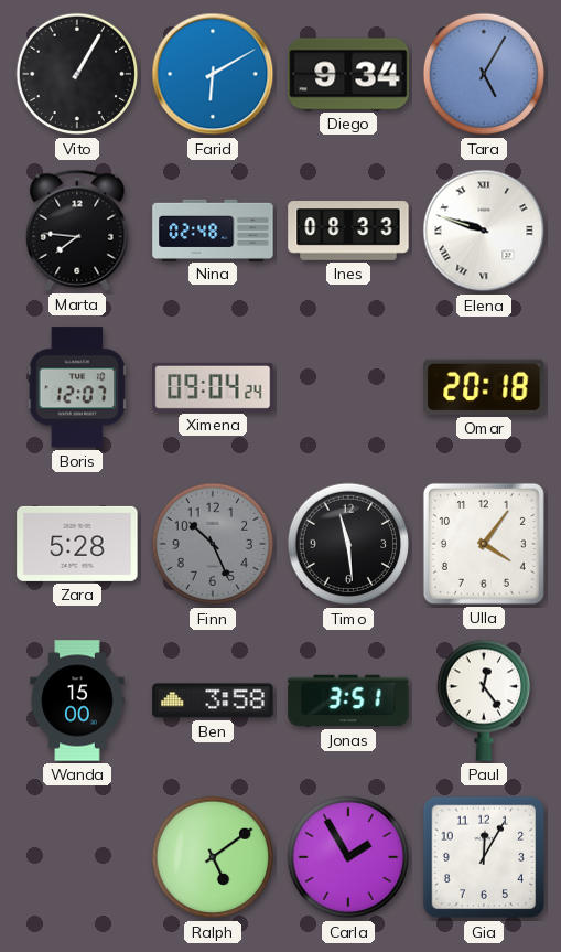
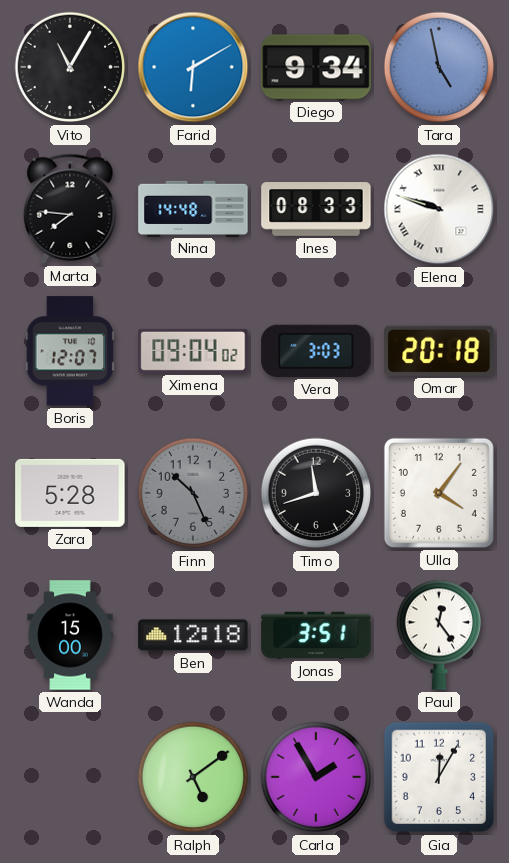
Vito: 1:05 -> 11:05
Tara: 5:05 -> 4:58
Nina: 02:48 -> 14:48
Ximena: 09:04:24 -> 09:04:02
Vera: none -> 3:03
Timo: 11:29 -> 11:42
Ben: 3:58 -> 12:18
